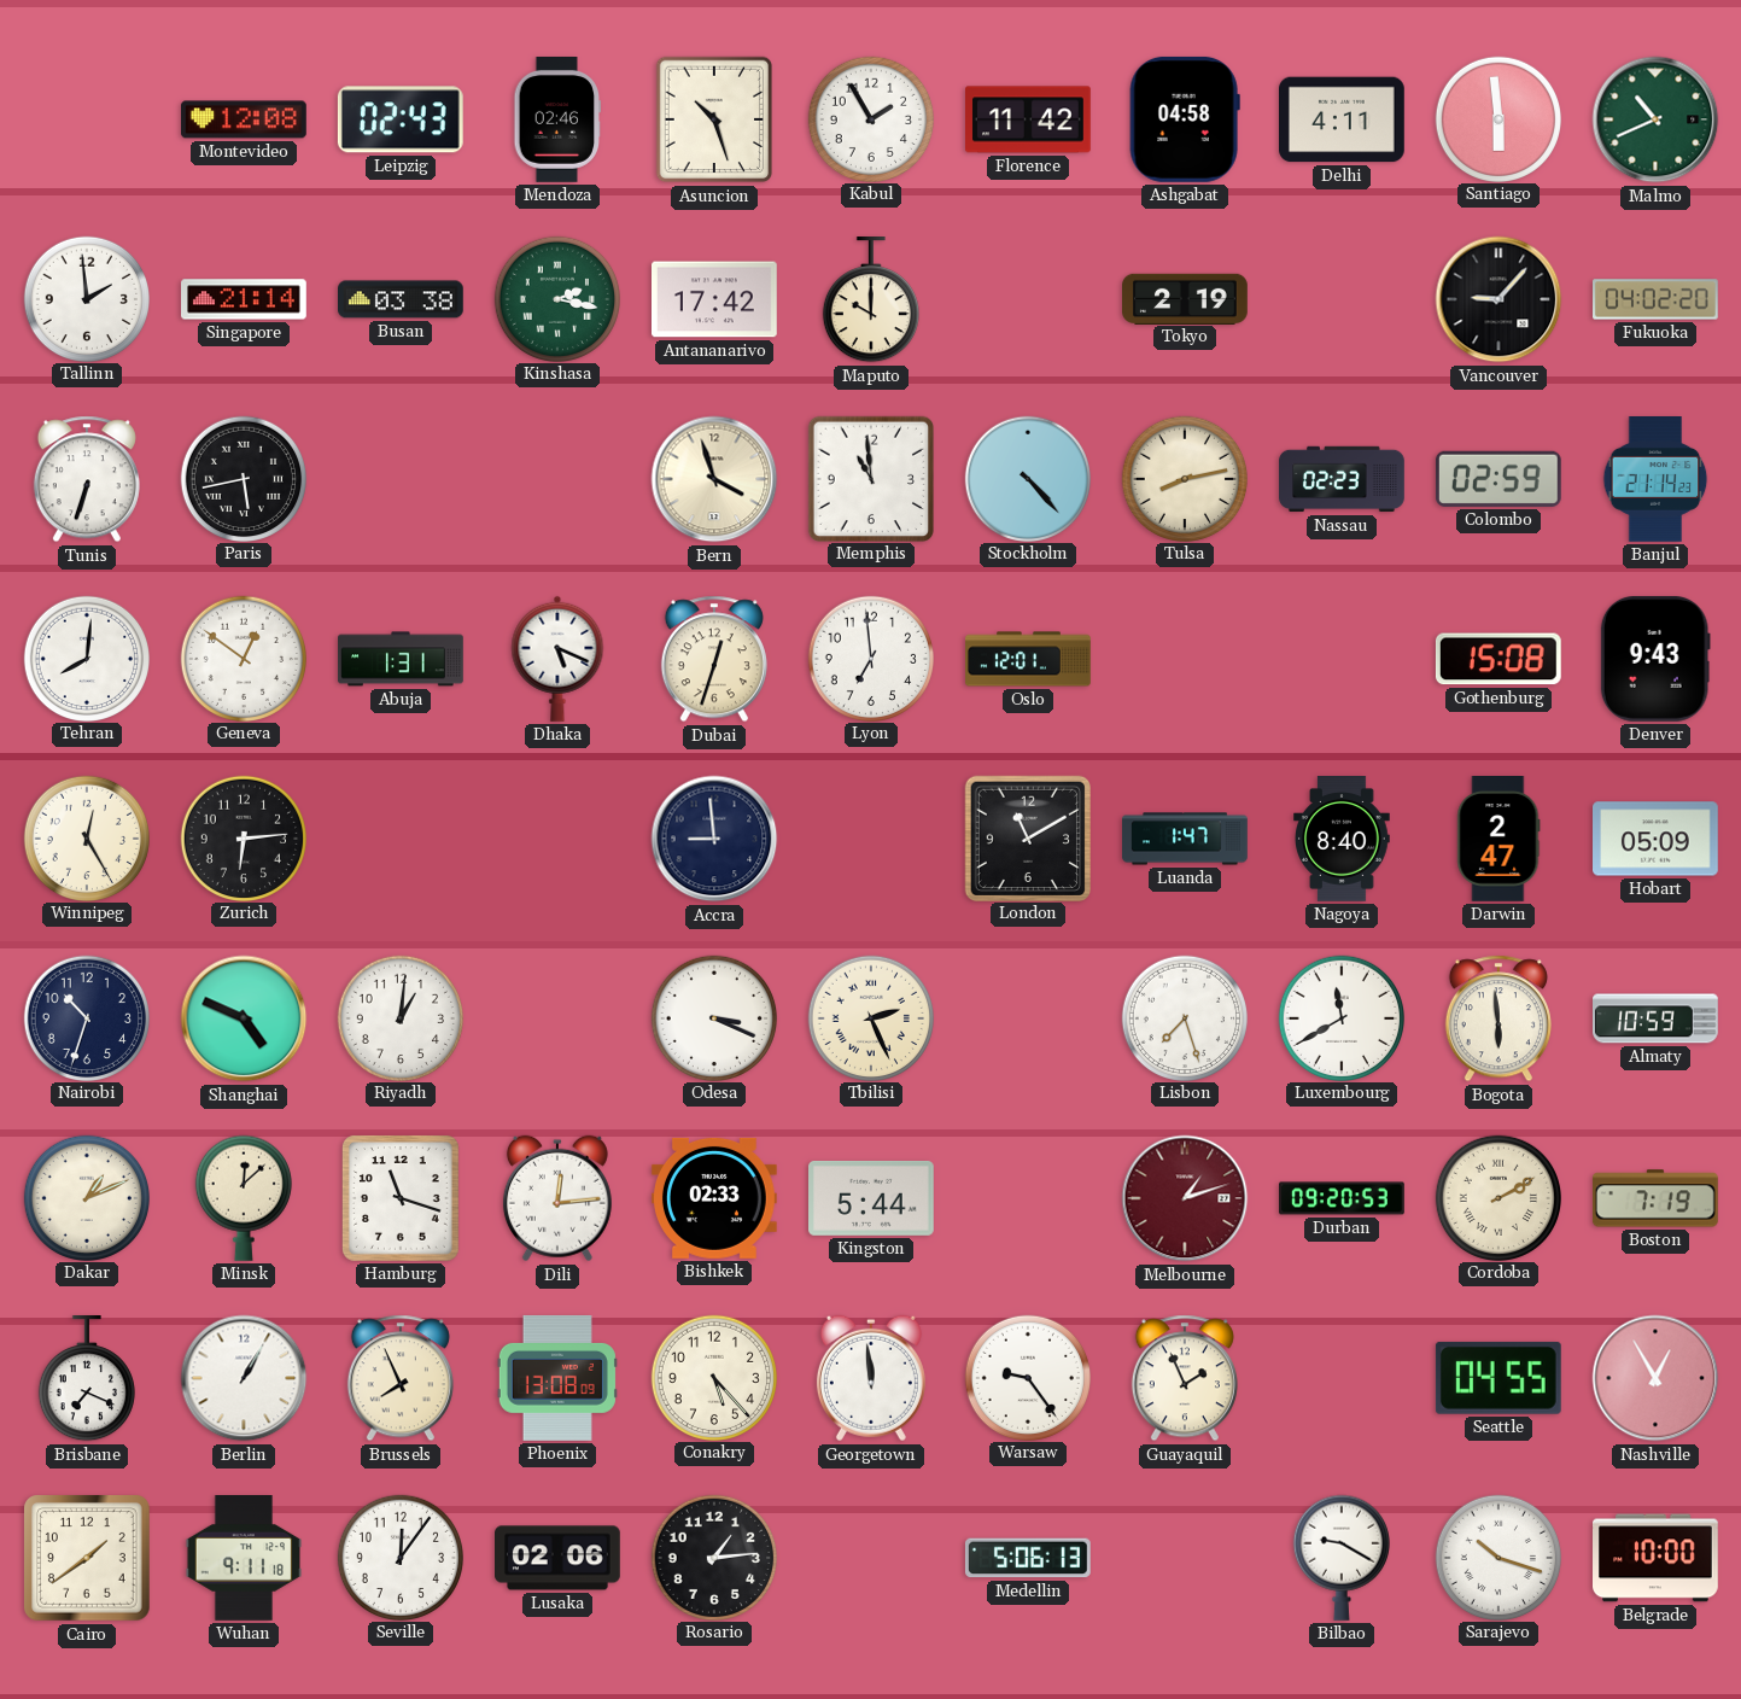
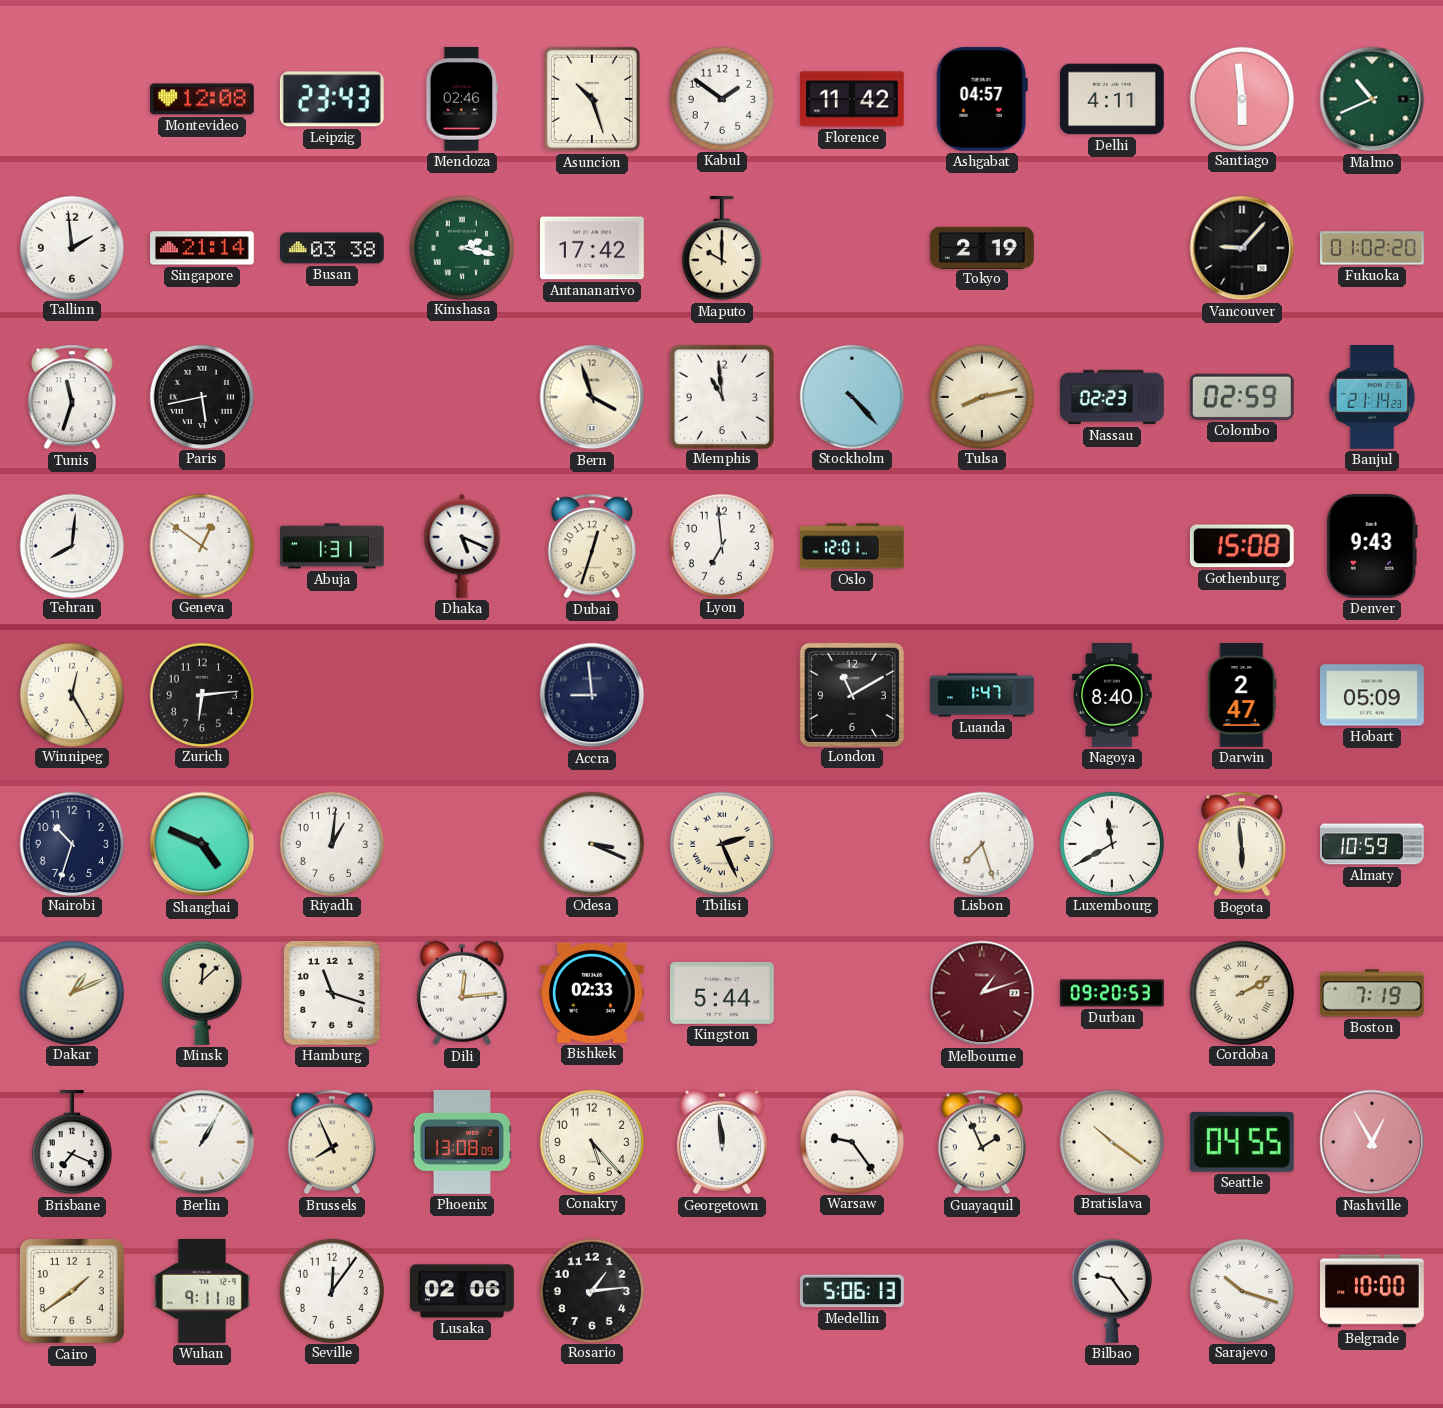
Leipzig: 02:43 -> 23:43
Kabul: 1:55 -> 1:51
Ashgabat: 04:58 -> 04:57
Fukuoka: 04:02 -> 01:02
Tunis: 6:33 -> 11:33
Bratislava: none -> 10:21
Bilbao: 9:20 -> 9:24
